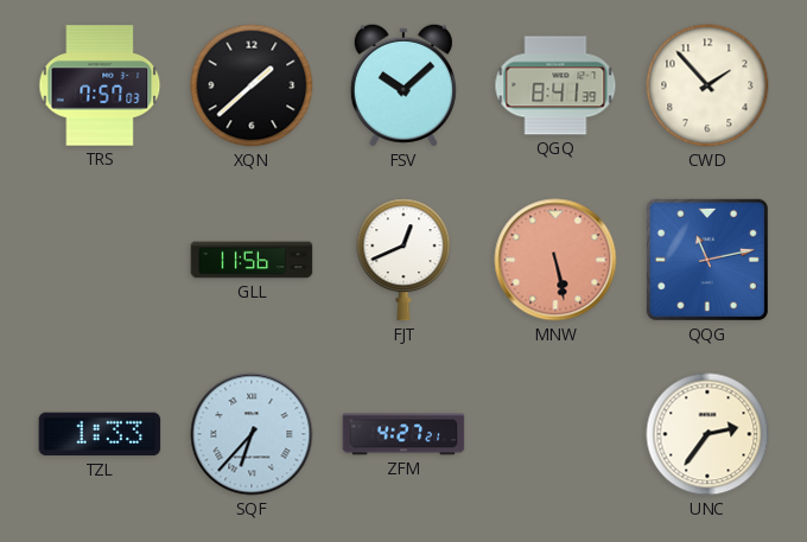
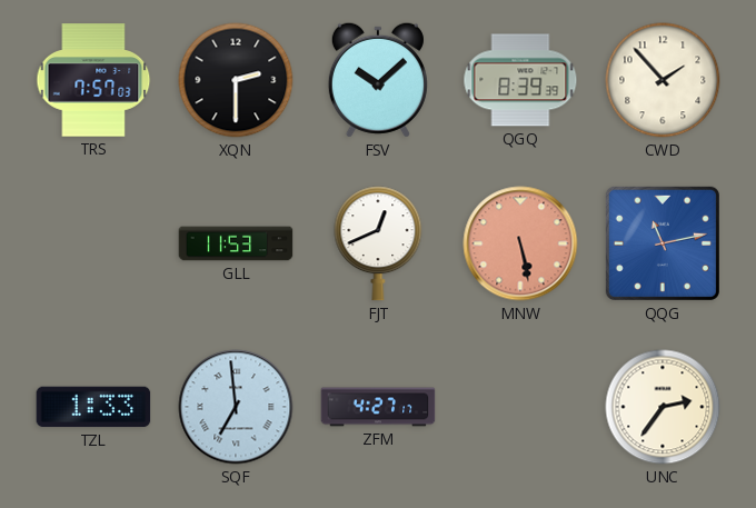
XQN: 1:38 -> 2:30
QGQ: 8:41 -> 8:39
GLL: 11:56 -> 11:53
SQF: 6:37 -> 6:59
ZFM: 4:27:21 -> 4:27:17
